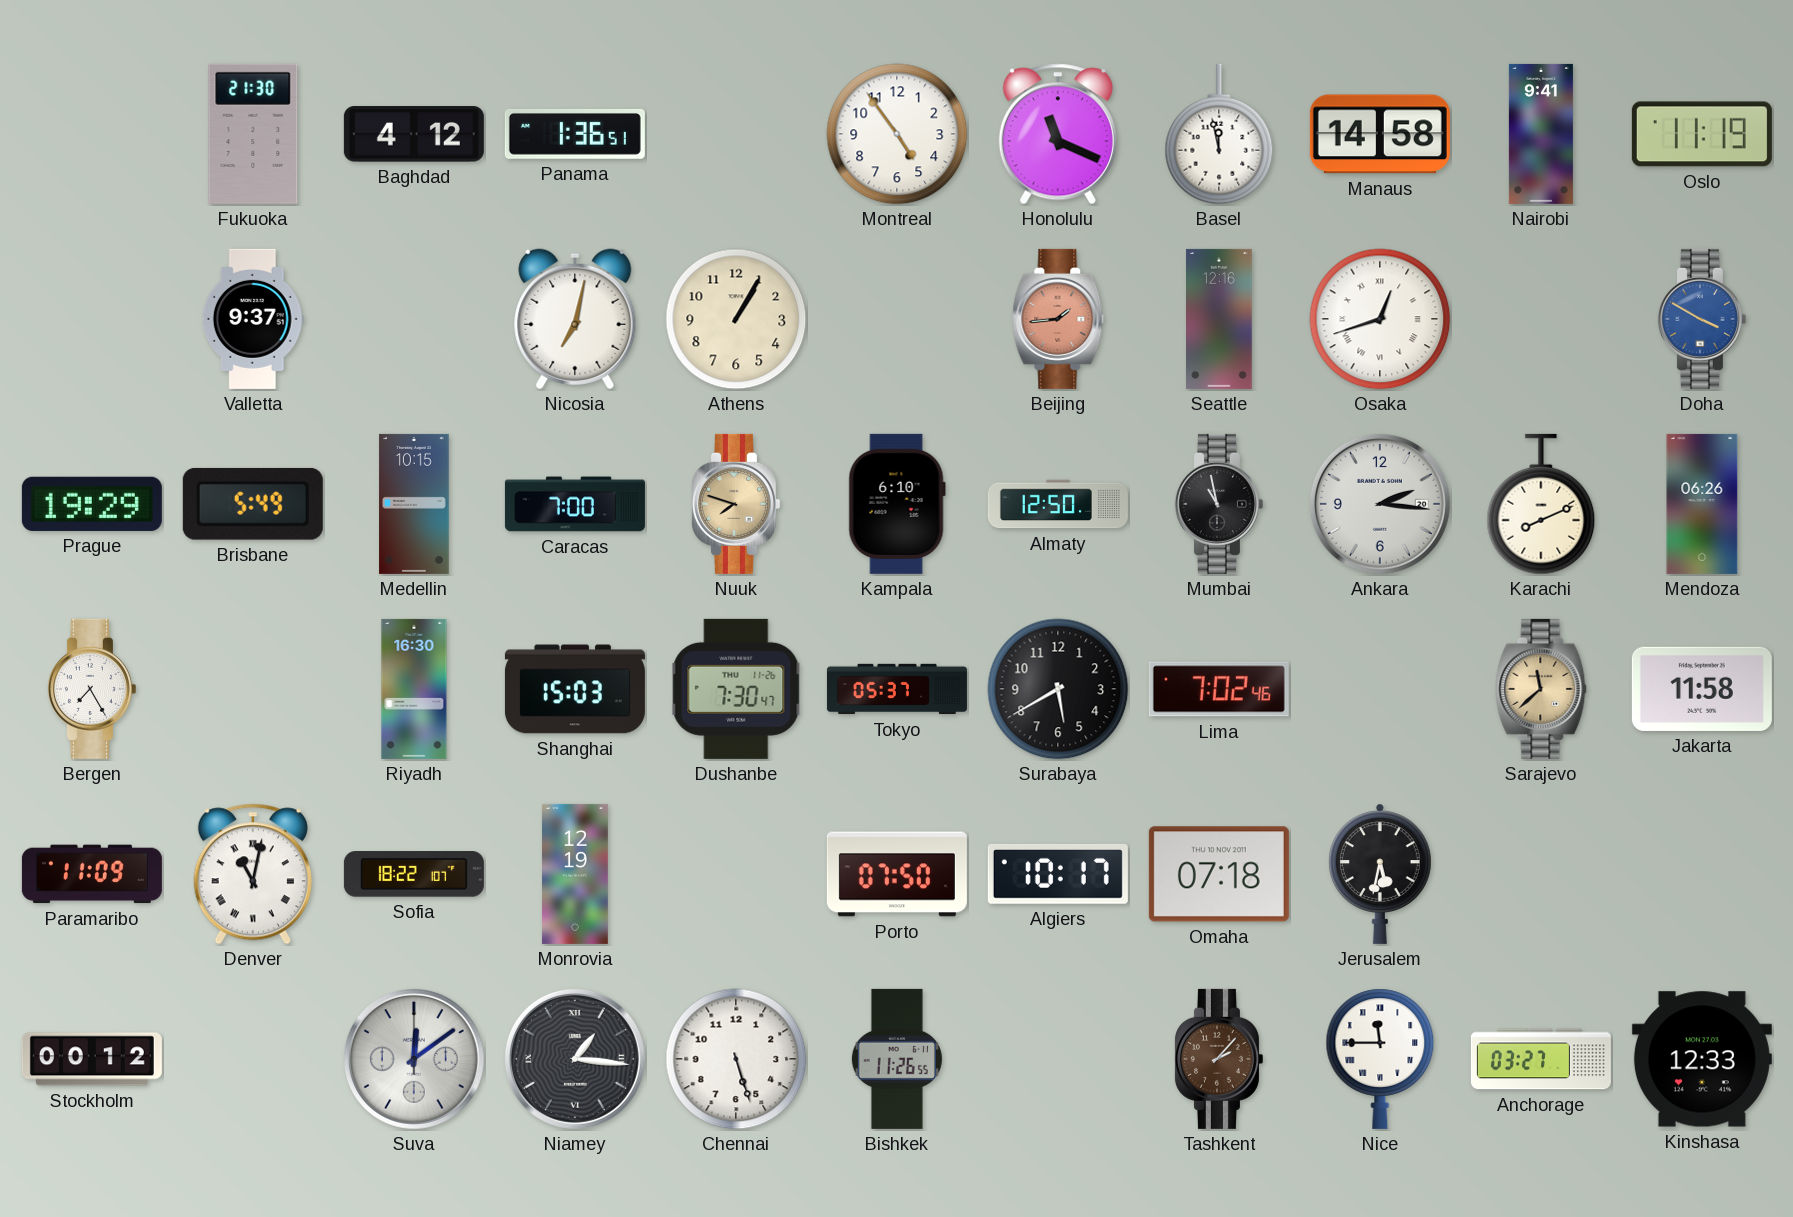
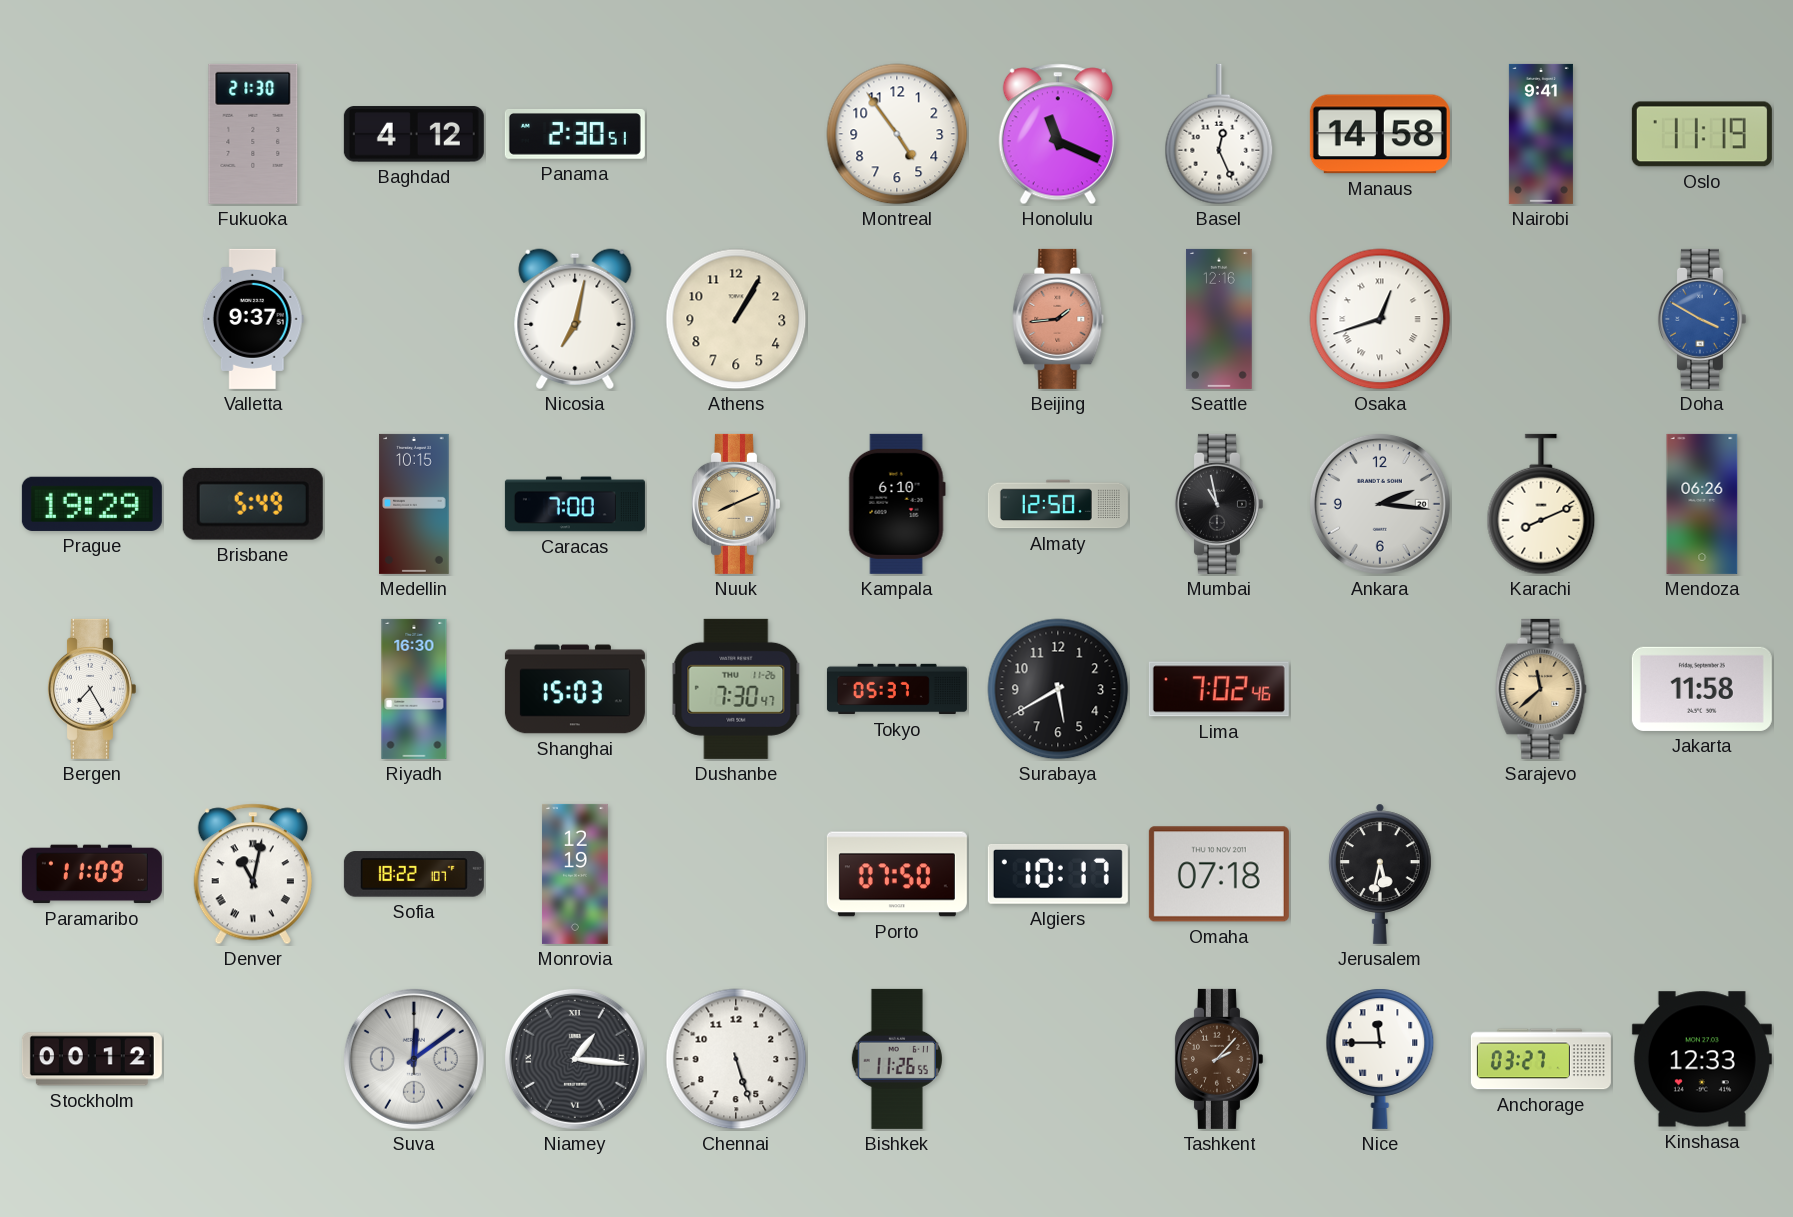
Panama: 1:36 -> 2:30
Basel: 11:58 -> 12:26
Nuuk: 7:48 -> 8:11
